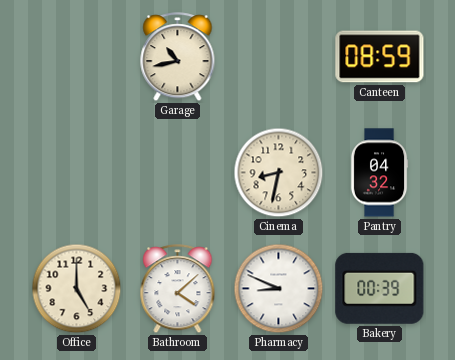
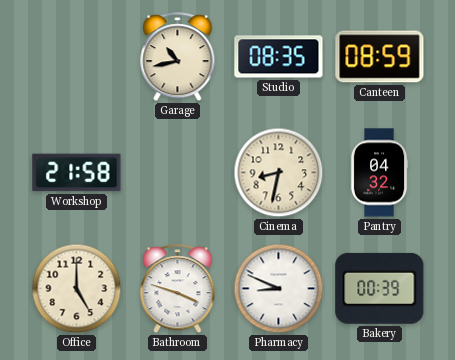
Studio: none -> 08:35
Workshop: none -> 21:58
Bathroom: 4:08 -> 3:48
